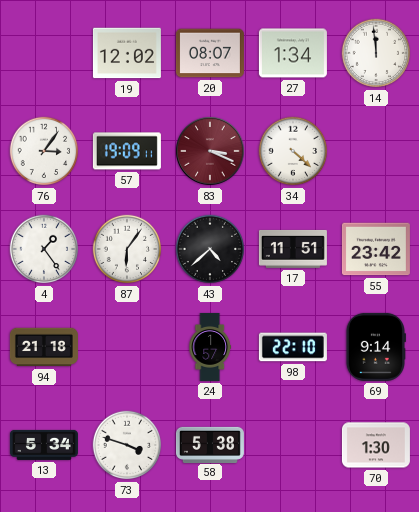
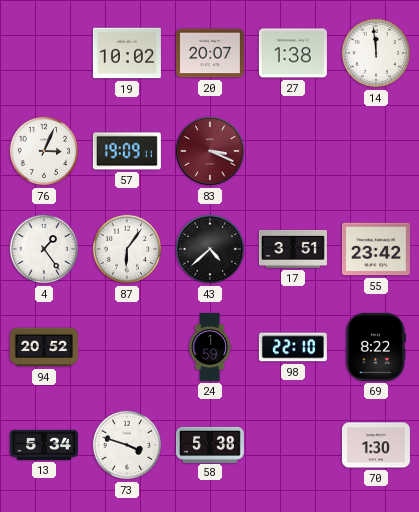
19: 12:02 -> 10:02
20: 08:07 -> 20:07
27: 1:34 -> 1:38
76: 3:06 -> 3:04
34: 4:22 -> none
17: 11:51 -> 3:51
94: 21:18 -> 20:52
24: 1:57 -> 1:59
69: 9:14 -> 8:22
